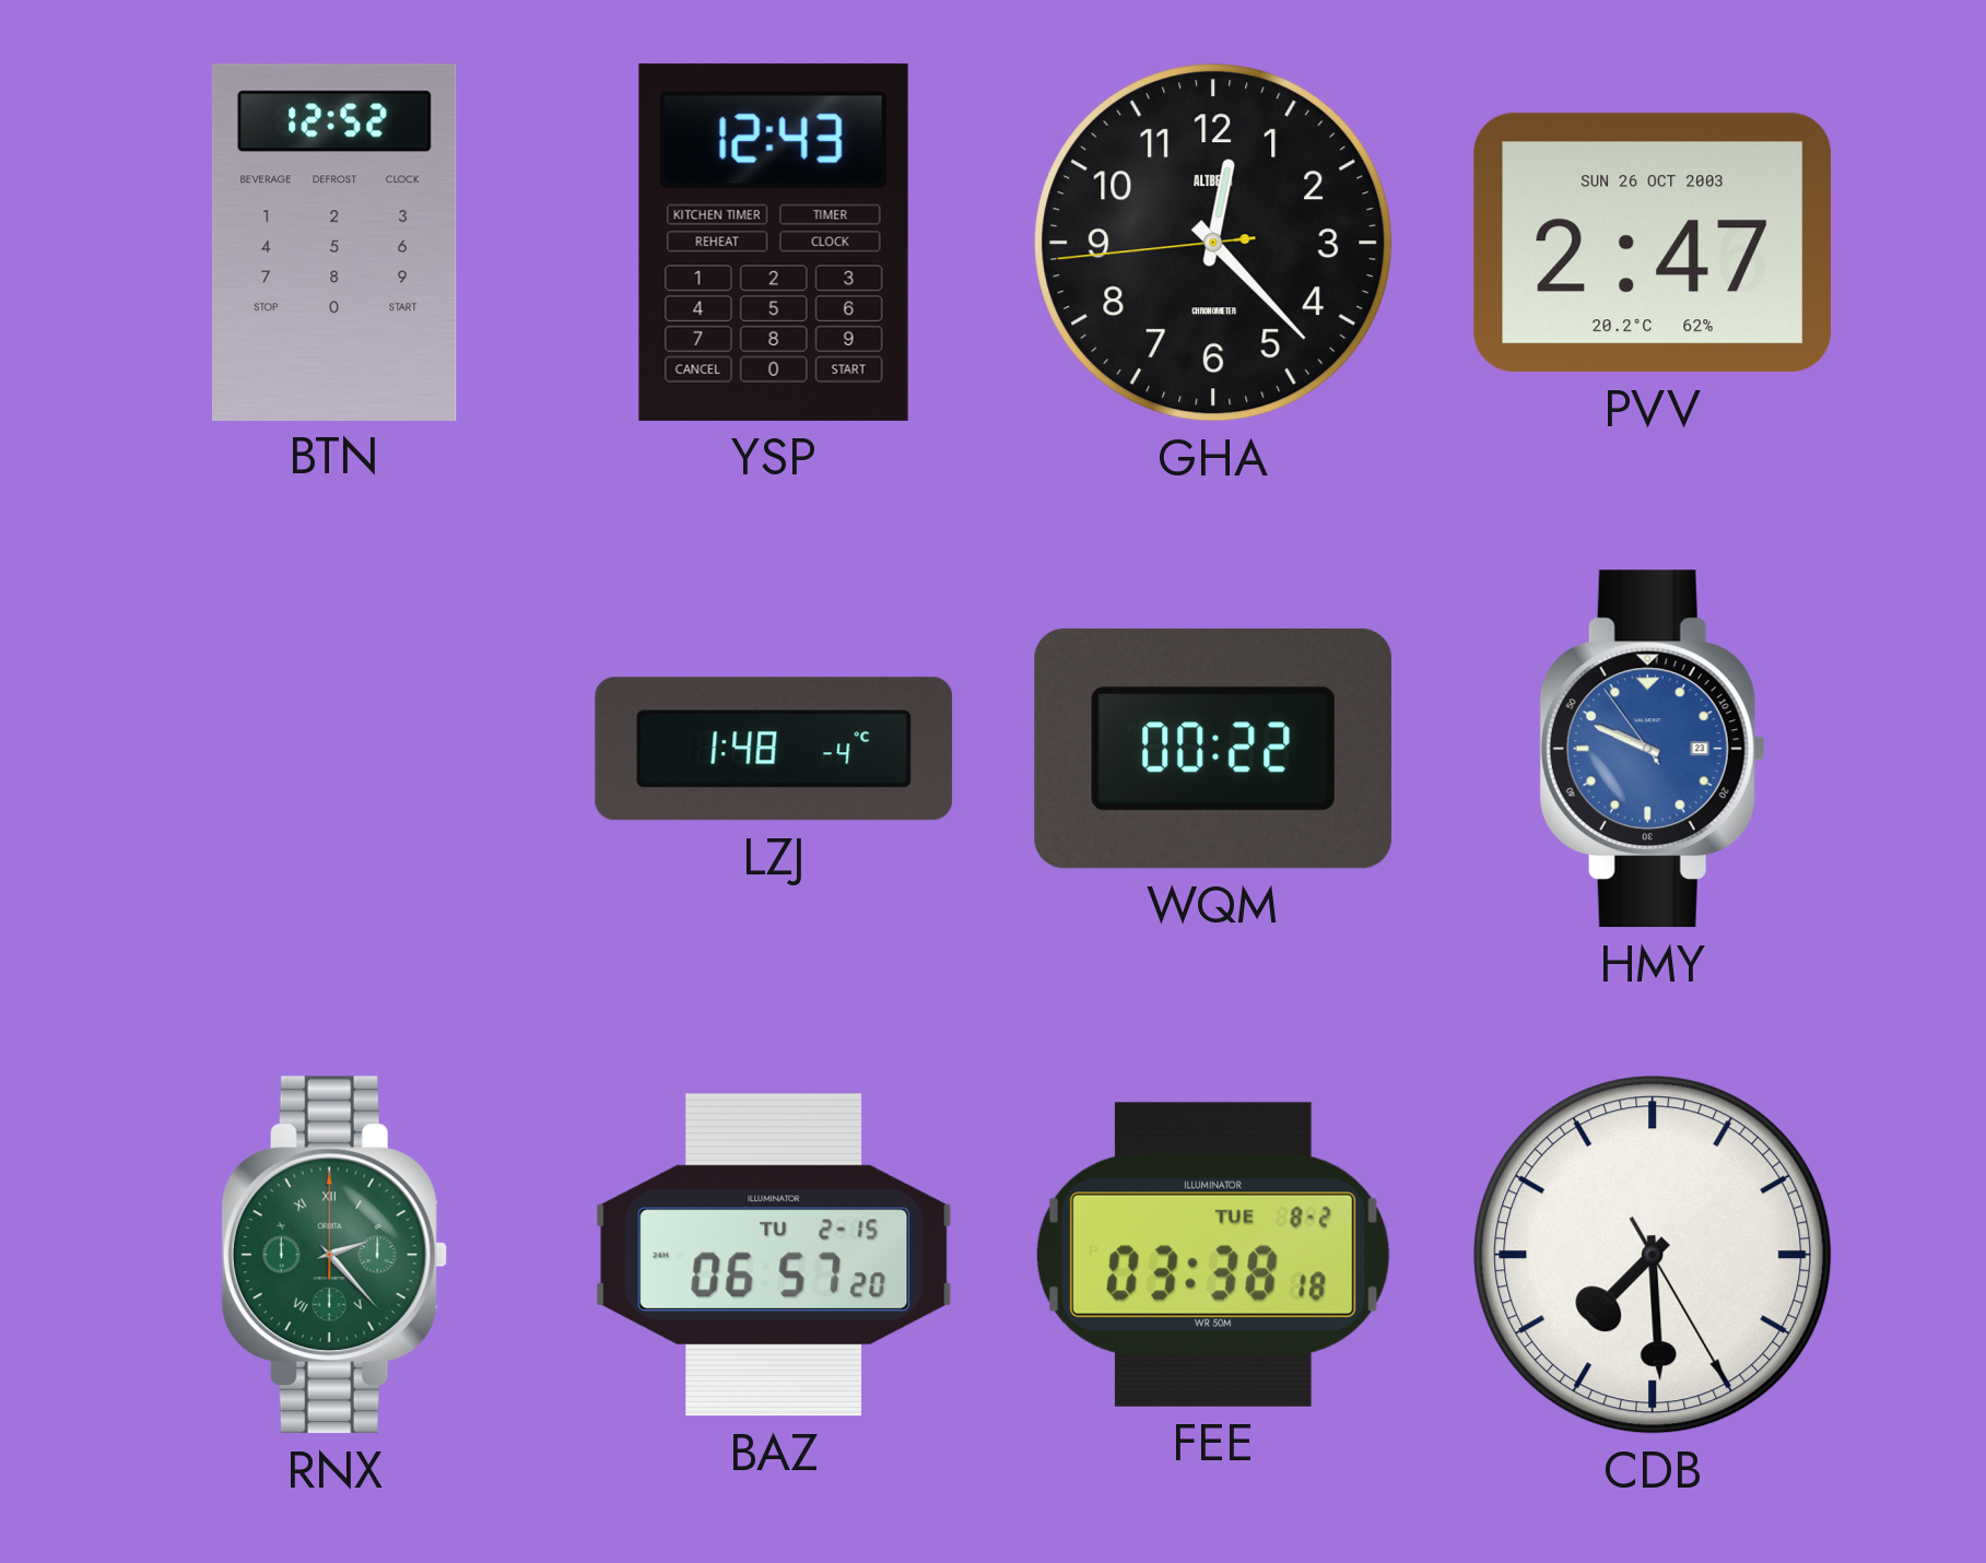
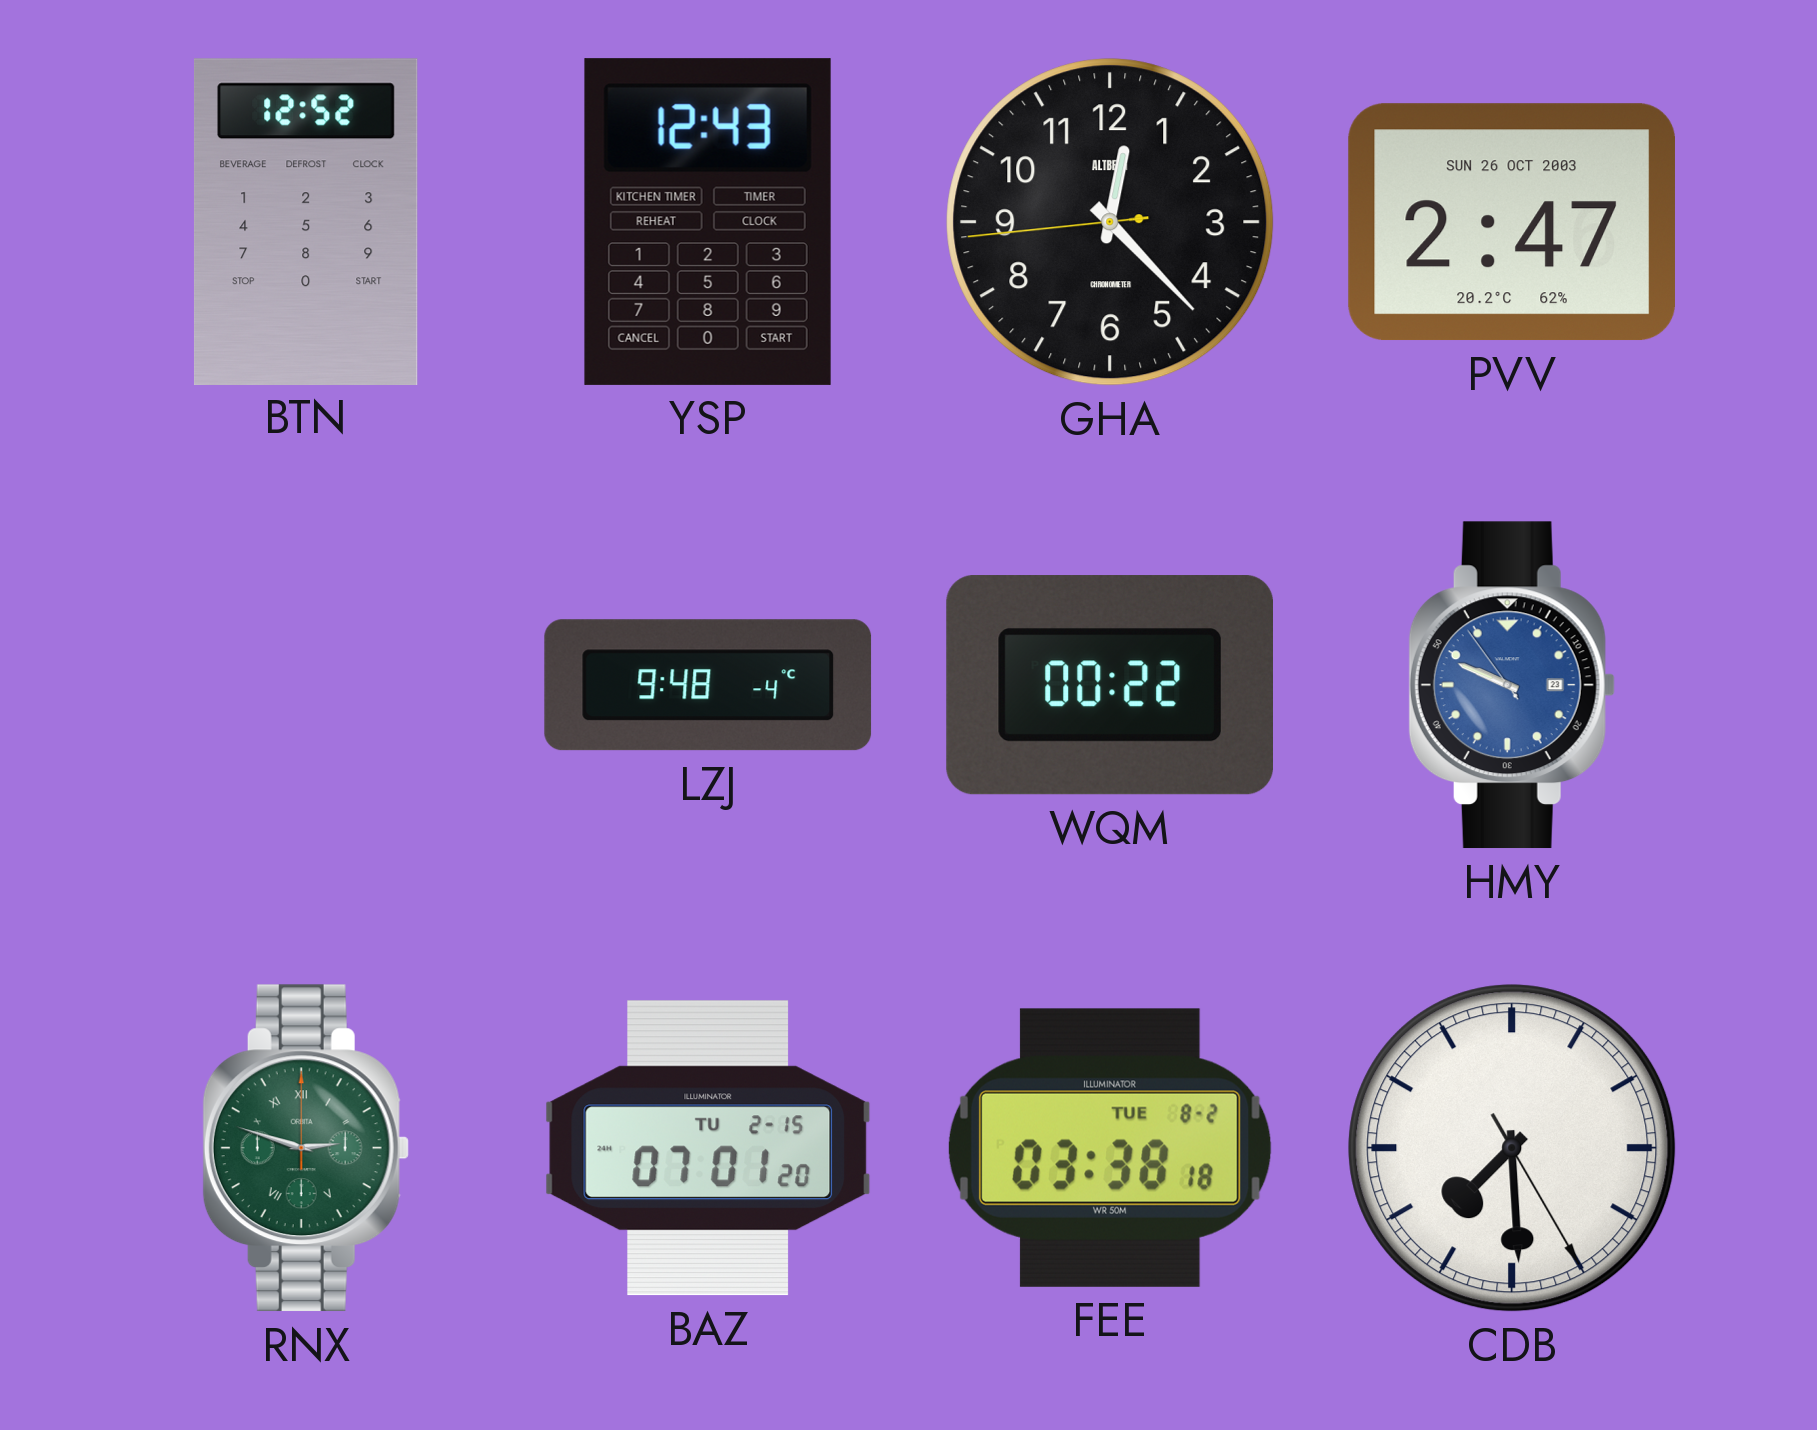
LZJ: 1:48 -> 9:48
RNX: 2:23 -> 2:48
BAZ: 06:57 -> 07:01
